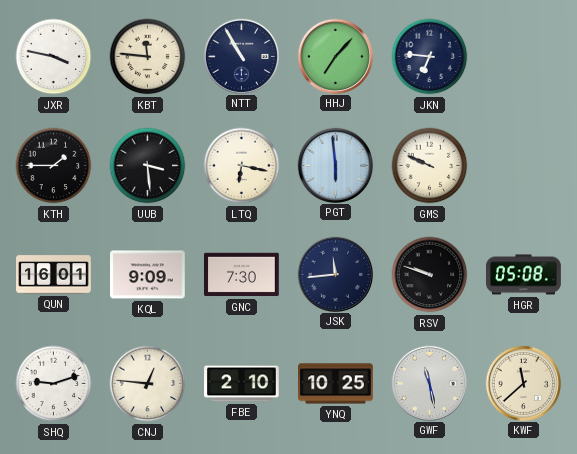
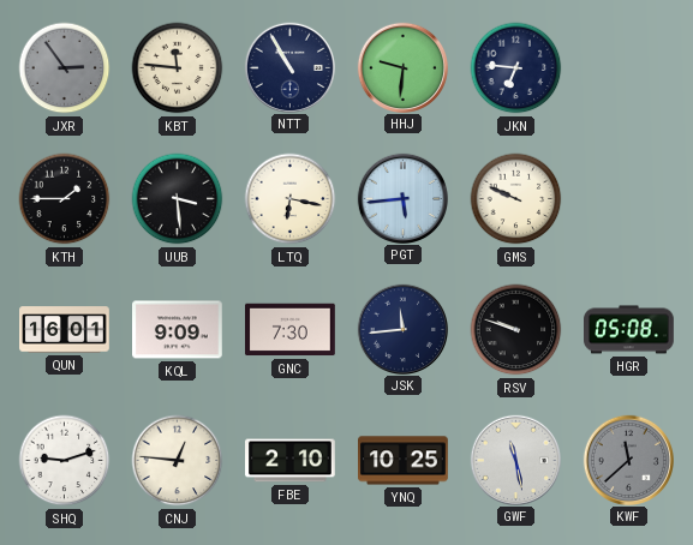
JXR: 3:47 -> 2:54
JXR dial: white -> grey
HHJ: 7:07 -> 9:31
PGT: 5:59 -> 5:44
KWF dial: cream -> grey
